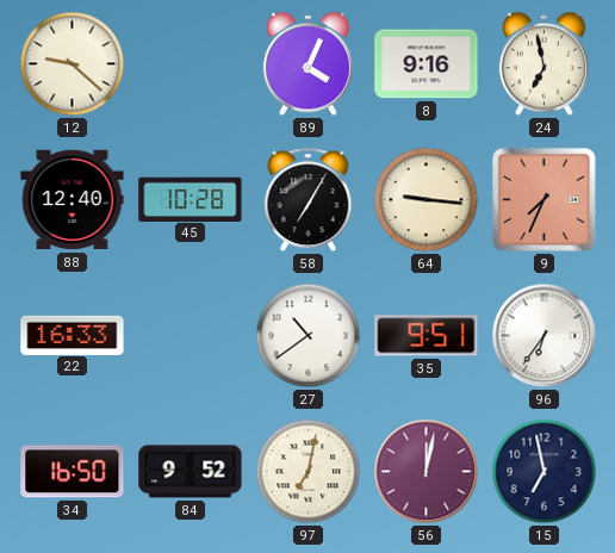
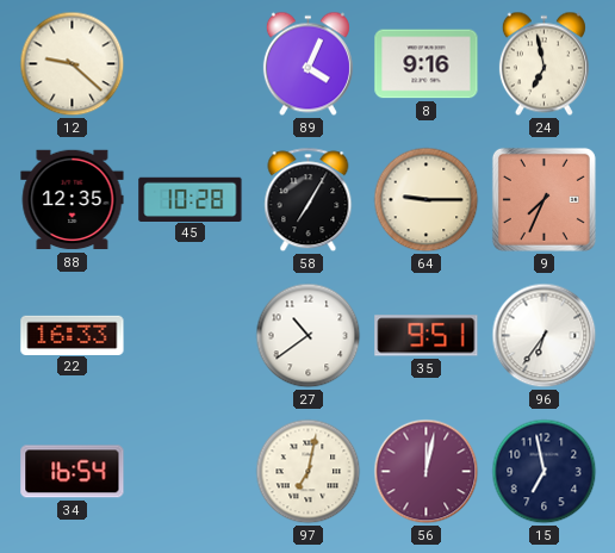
88: 12:40 -> 12:35
64: 9:16 -> 9:15
34: 16:50 -> 16:54
84: 9:52 -> none
